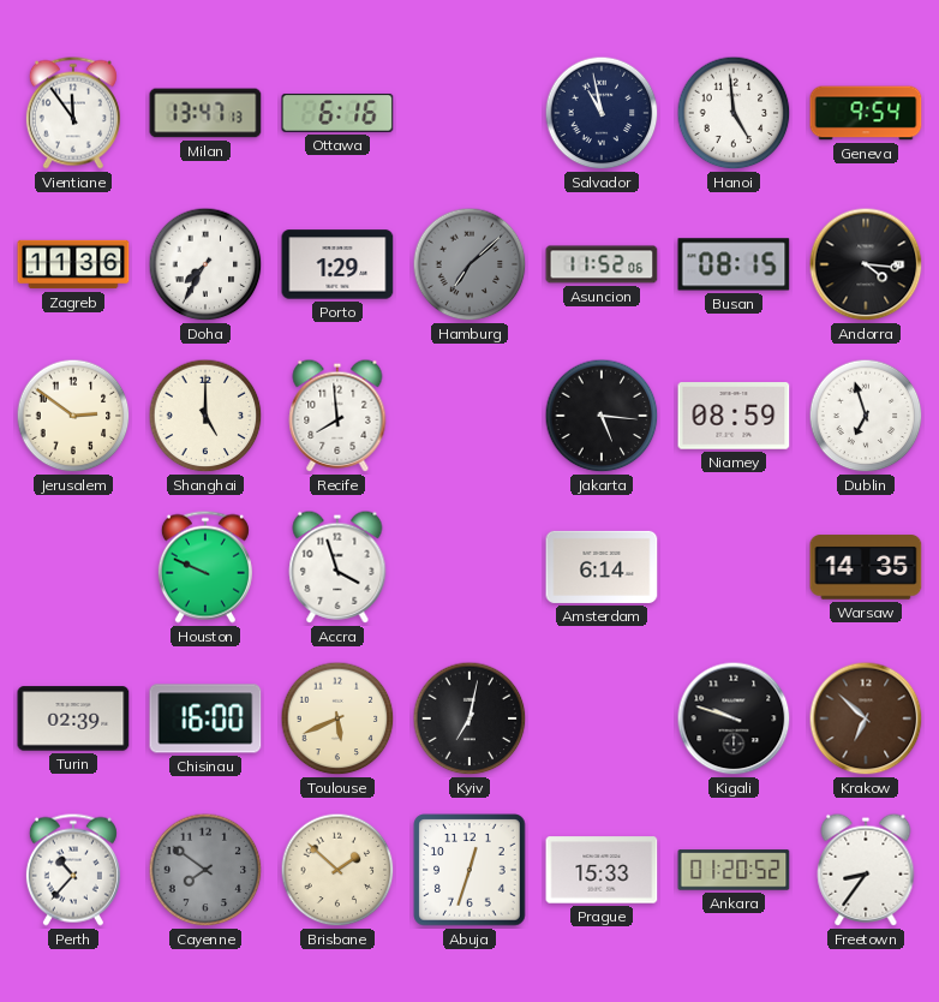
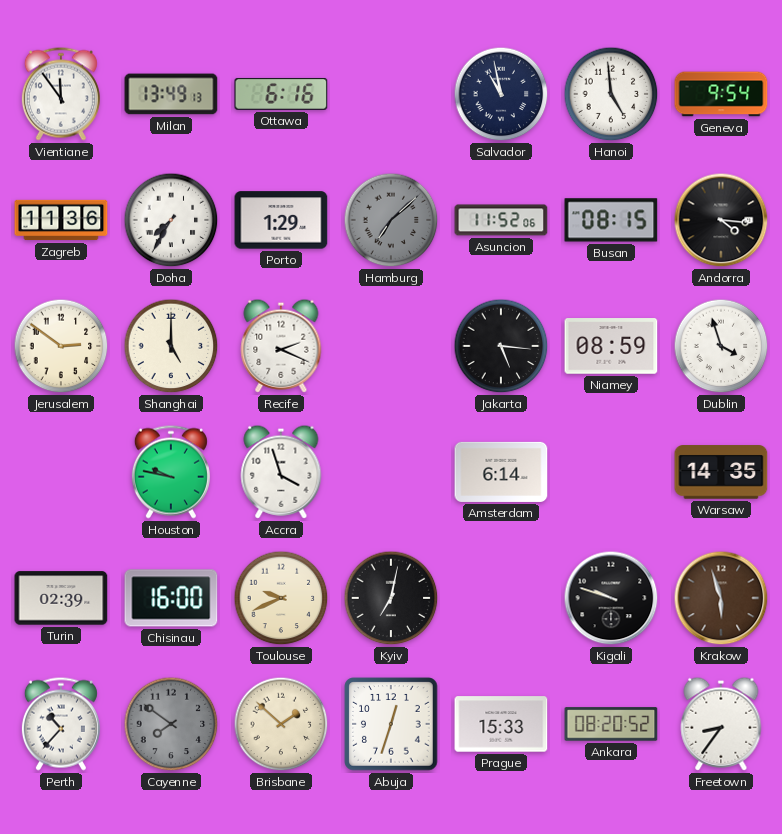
Milan: 13:47 -> 13:49
Recife: 7:59 -> 2:19
Dublin: 6:57 -> 3:57
Houston: 9:49 -> 9:47
Toulouse: 5:41 -> 9:41
Krakow: 6:52 -> 5:57
Ankara: 01:20 -> 08:20
